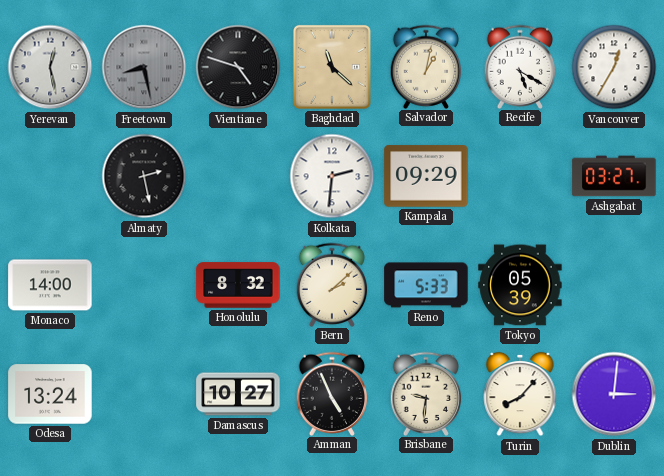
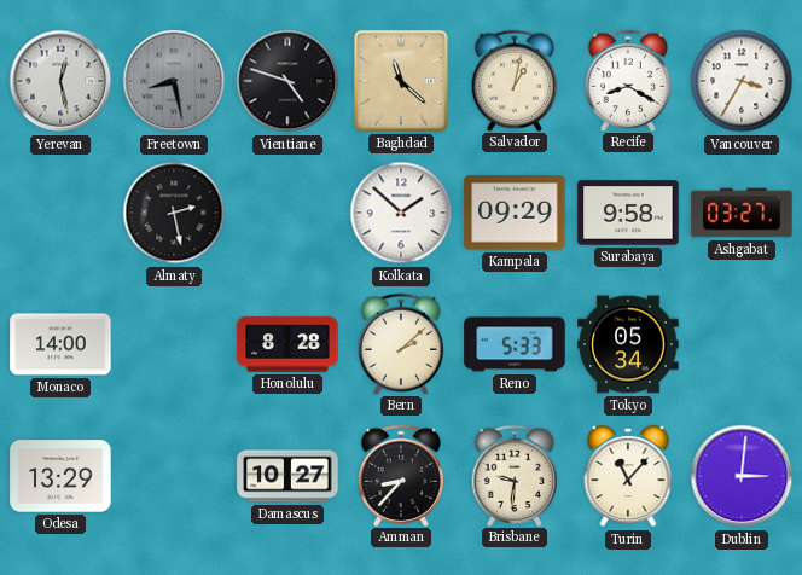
Recife: 5:20 -> 8:20
Vancouver: 12:35 -> 3:35
Kolkata: 2:31 -> 1:52
Surabaya: none -> 9:58
Honolulu: 8:32 -> 8:28
Tokyo: 05:39 -> 05:34
Odesa: 13:24 -> 13:29
Amman: 4:56 -> 8:37
Turin: 8:07 -> 11:07
